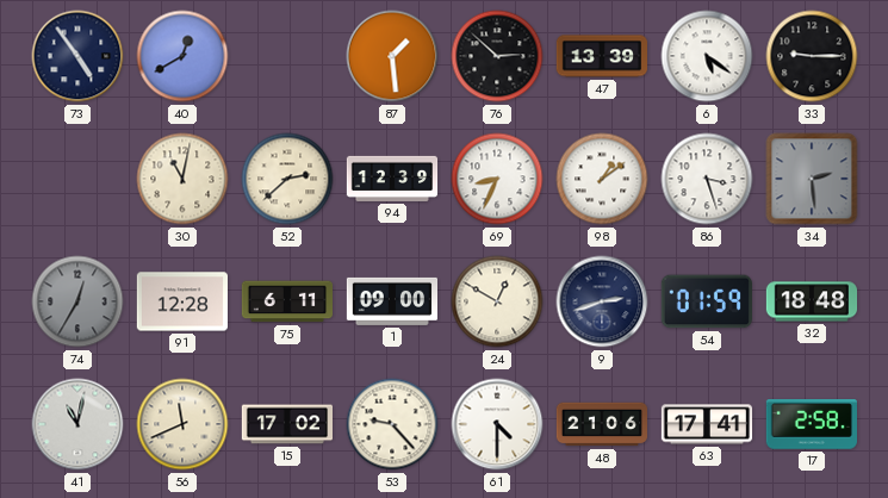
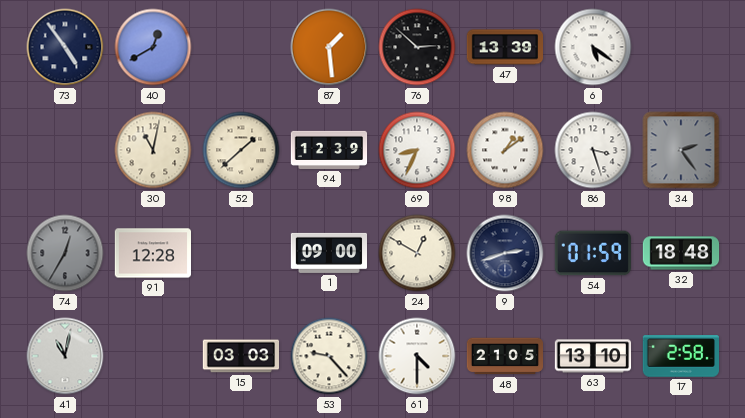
33: 9:15 -> none
52: 2:38 -> 1:38
34: 2:29 -> 2:24
75: 6:11 -> none
56: 11:41 -> none
15: 17:02 -> 03:03
48: 21:06 -> 21:05
63: 17:41 -> 13:10
